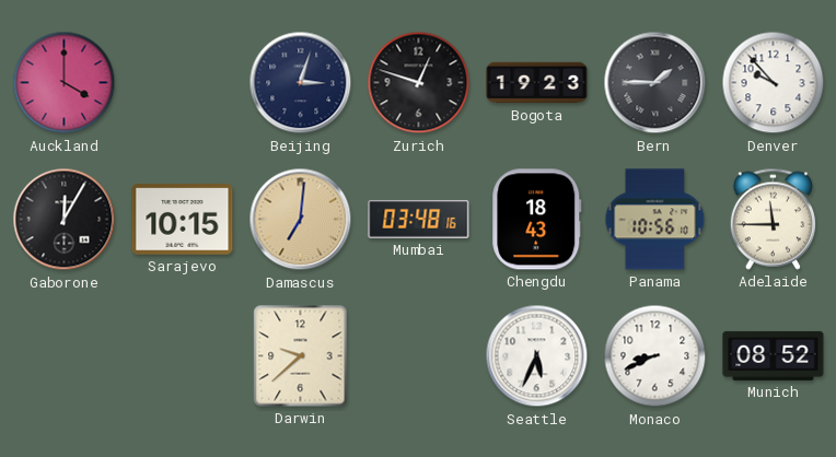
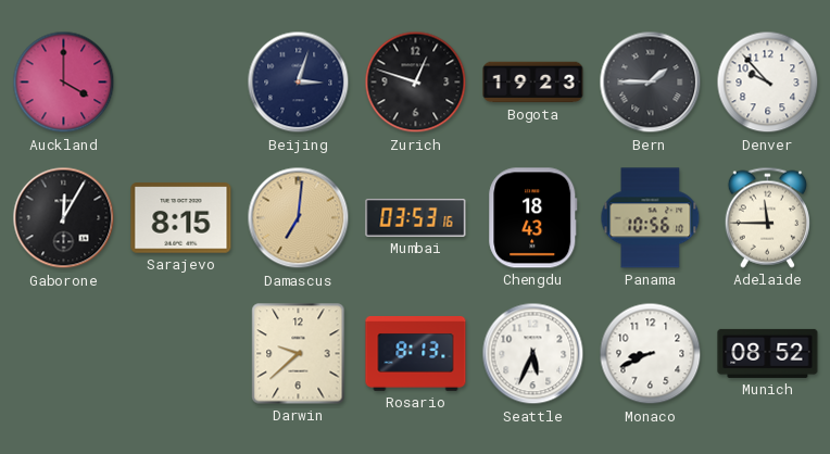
Sarajevo: 10:15 -> 8:15
Mumbai: 03:48 -> 03:53
Rosario: none -> 8:13
